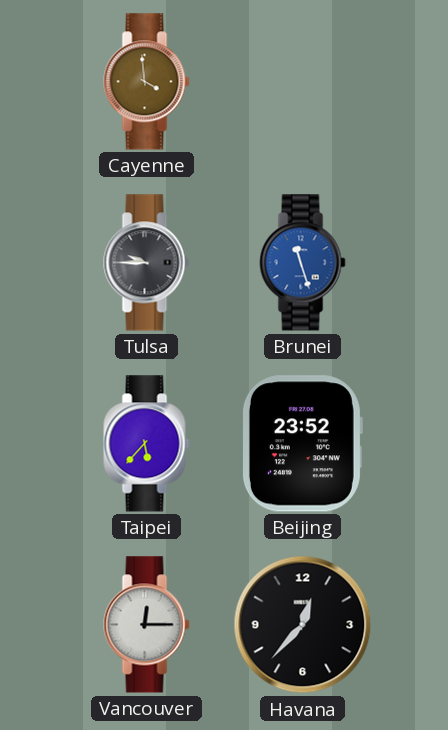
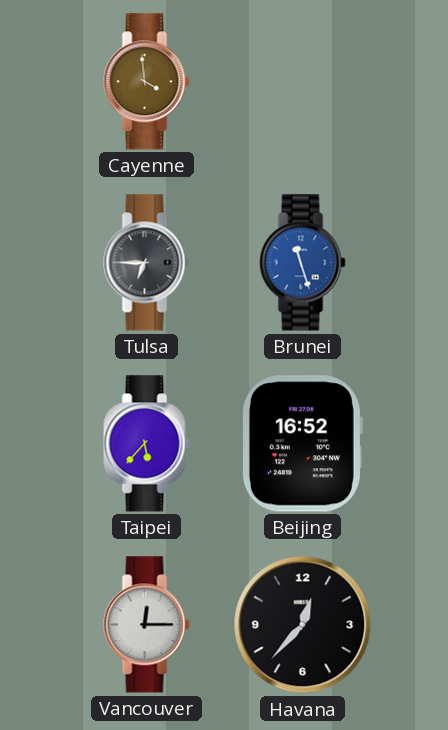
Tulsa: 9:45 -> 6:45
Beijing: 23:52 -> 16:52
